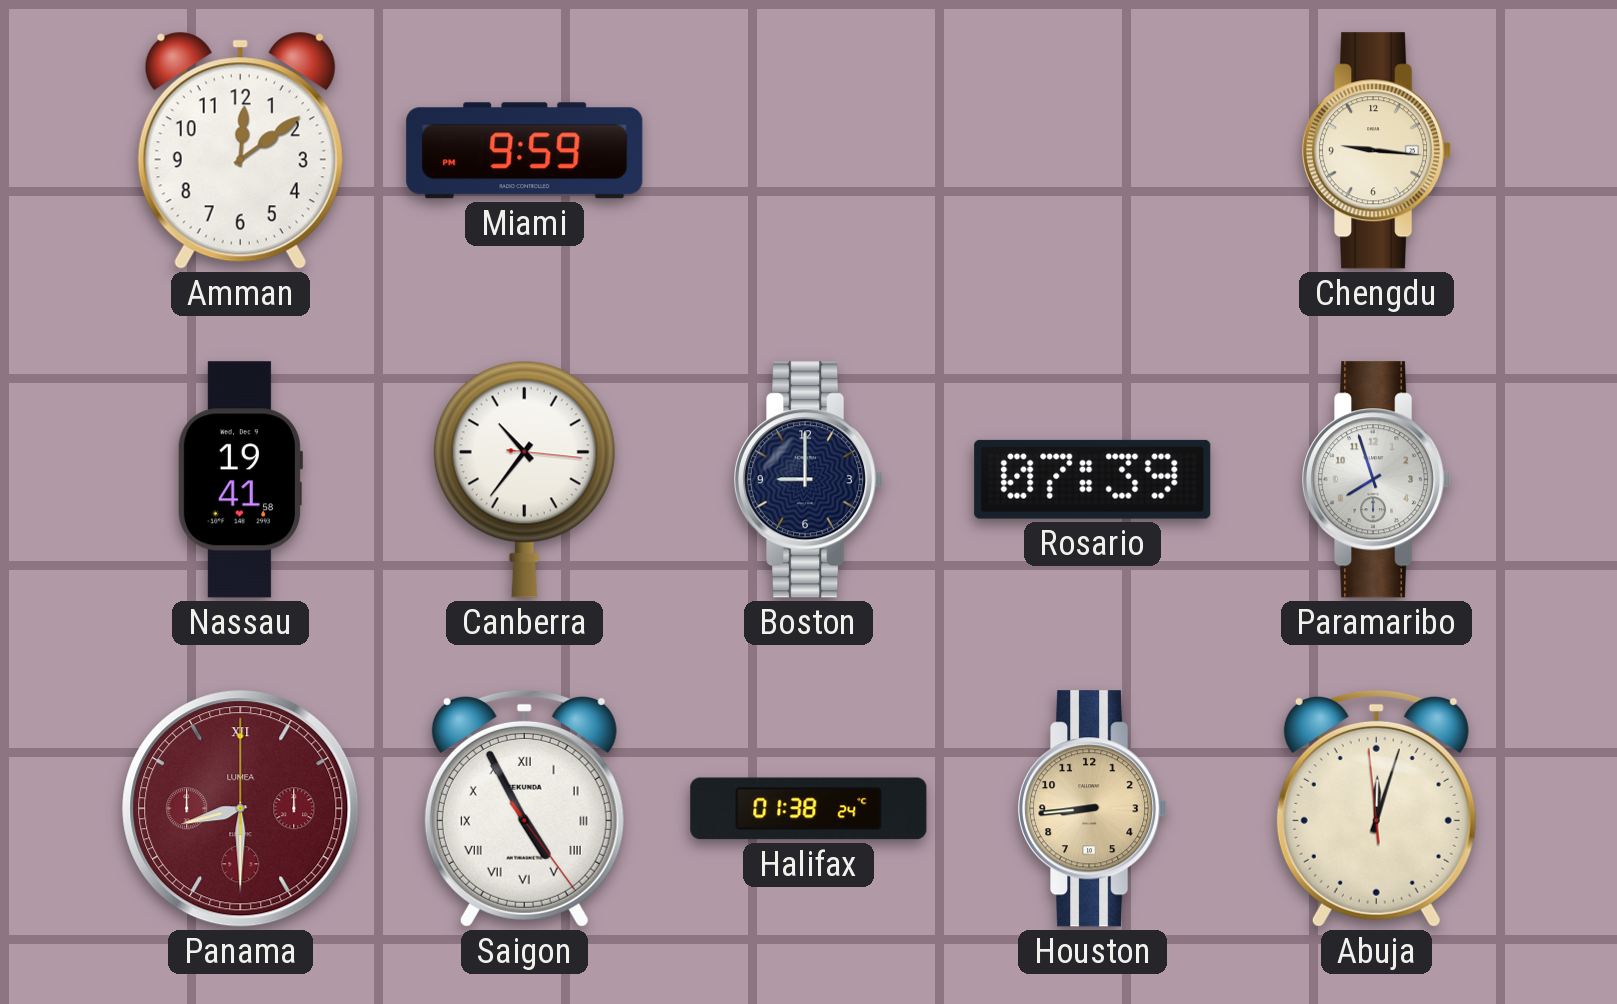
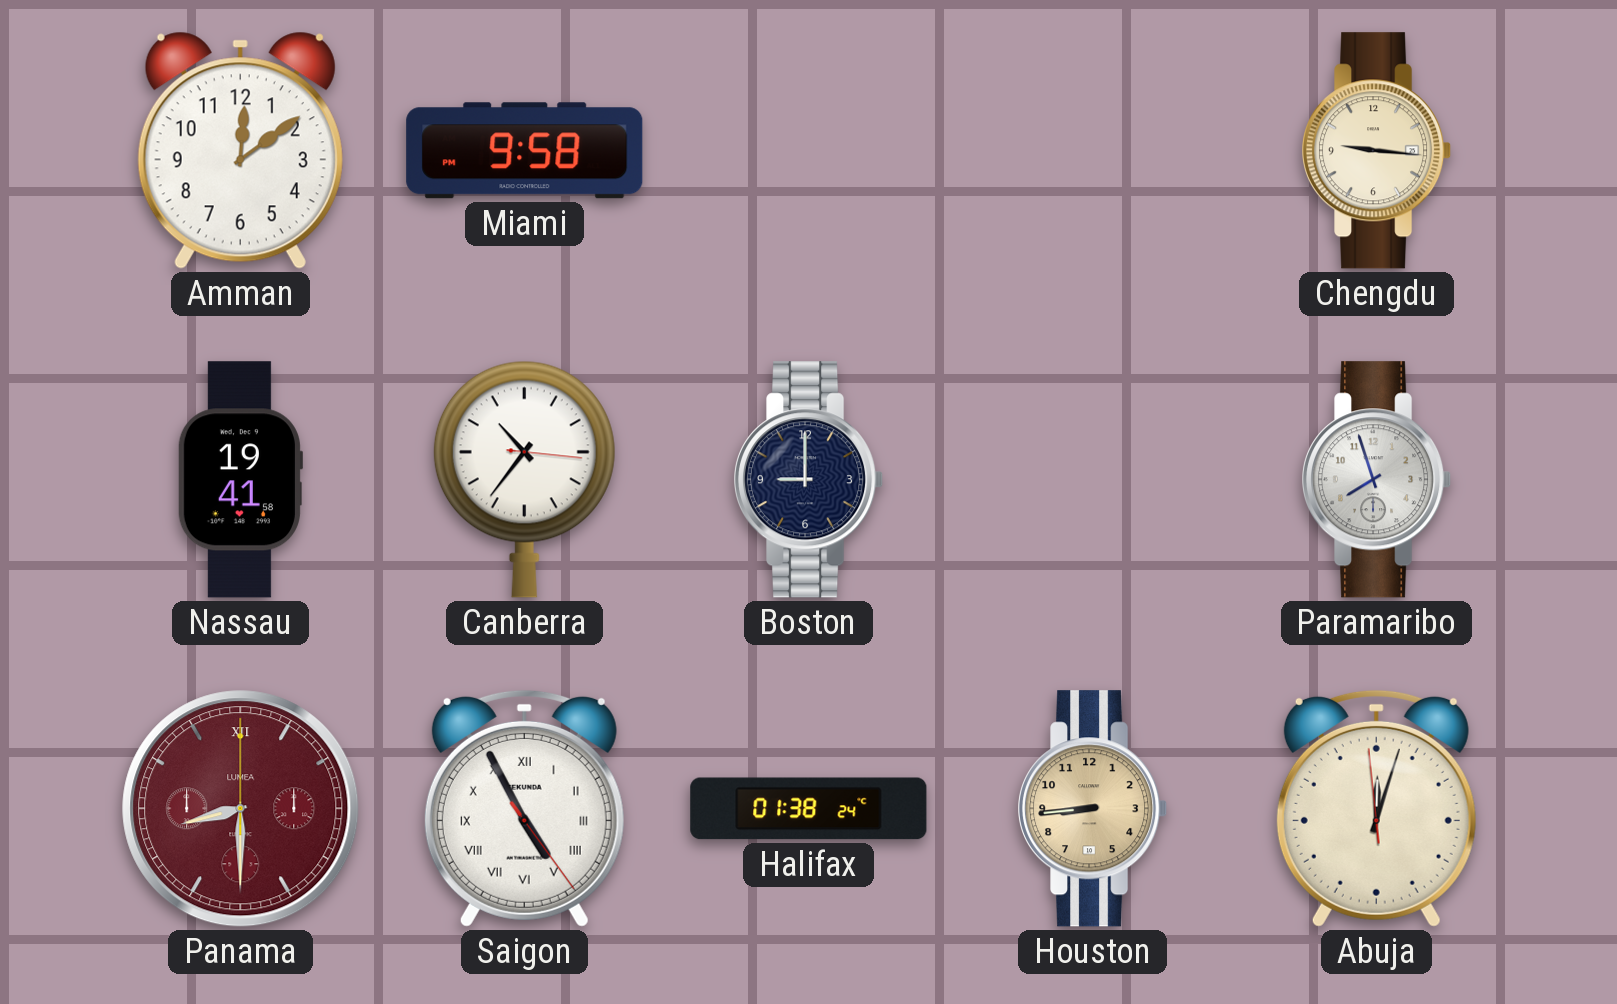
Miami: 9:59 -> 9:58
Rosario: 07:39 -> none
